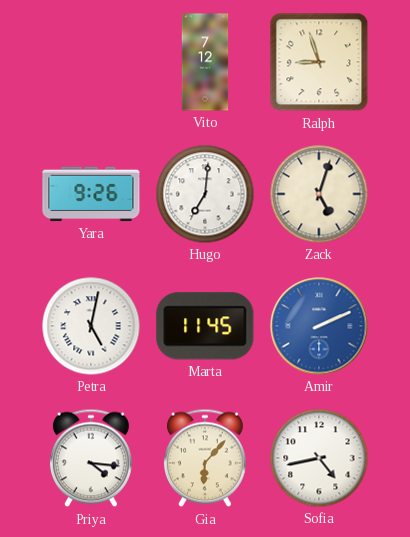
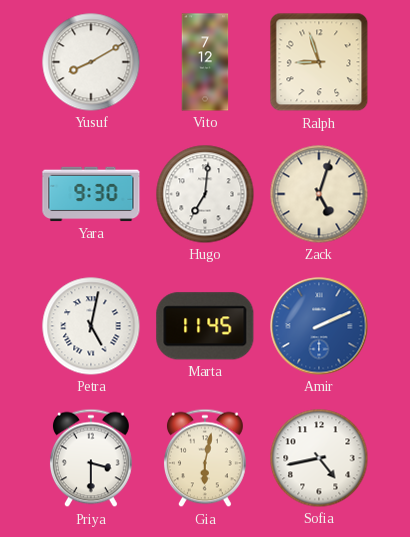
Yusuf: none -> 8:10
Yara: 9:26 -> 9:30
Priya: 4:16 -> 3:30
Gia: 6:07 -> 6:02
